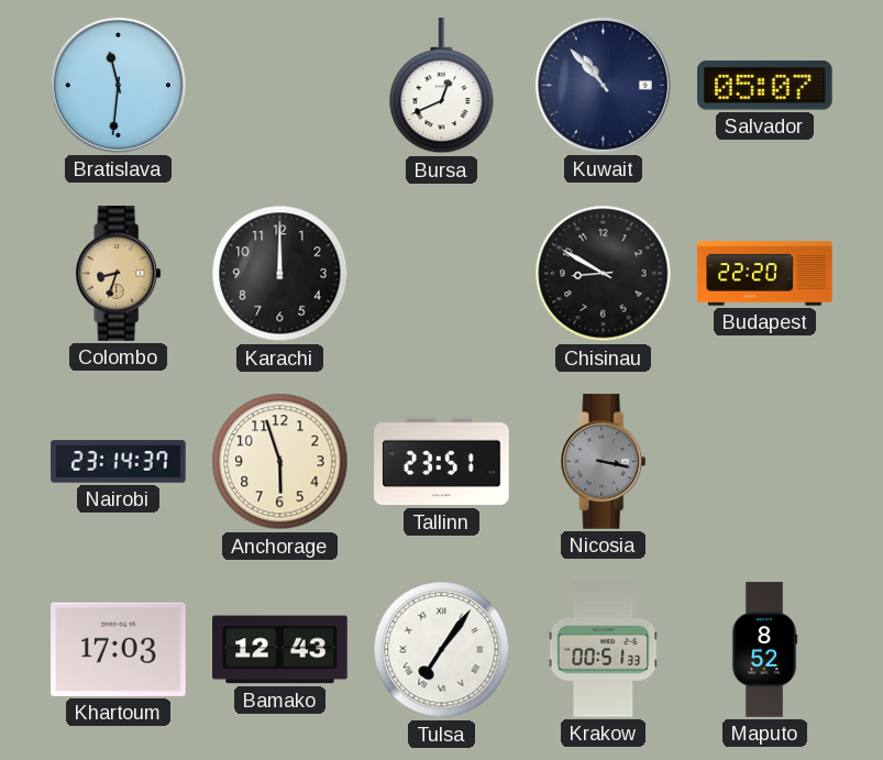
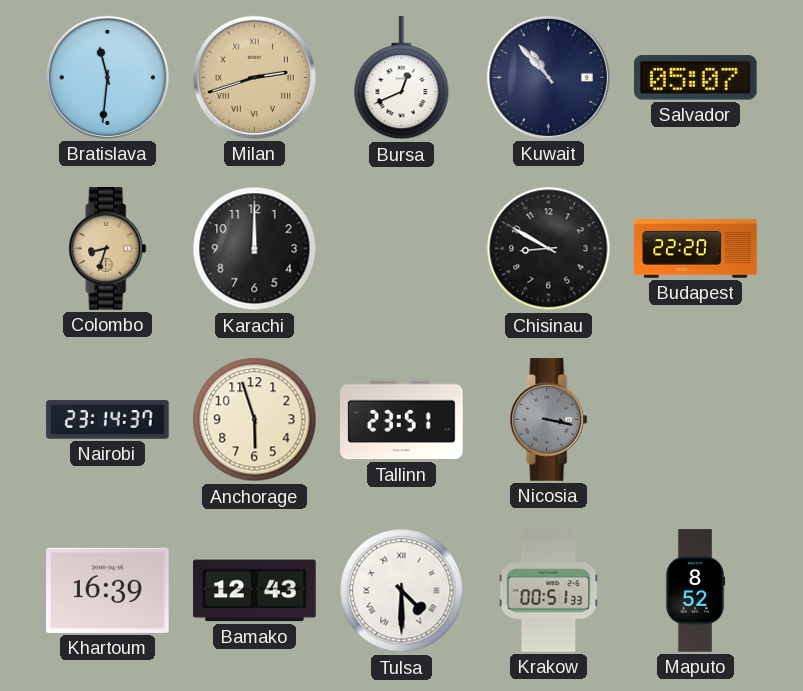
Milan: none -> 2:42
Khartoum: 17:03 -> 16:39
Tulsa: 7:06 -> 4:30
